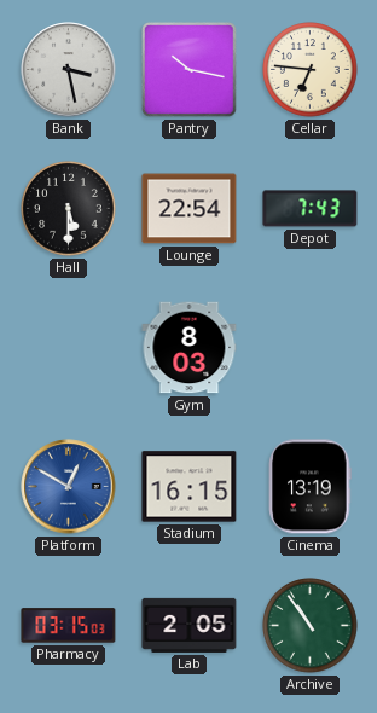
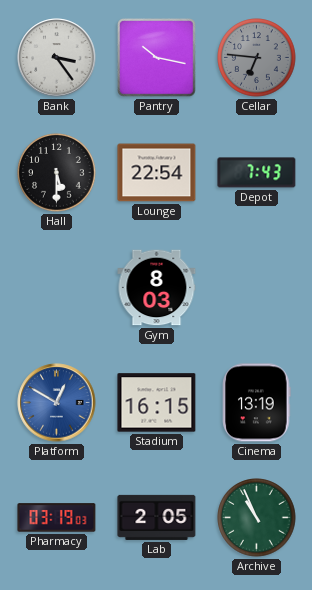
Bank: 3:28 -> 3:24
Cellar dial: cream -> grey
Pharmacy: 03:15 -> 03:19
Archive: 10:54 -> 10:56
